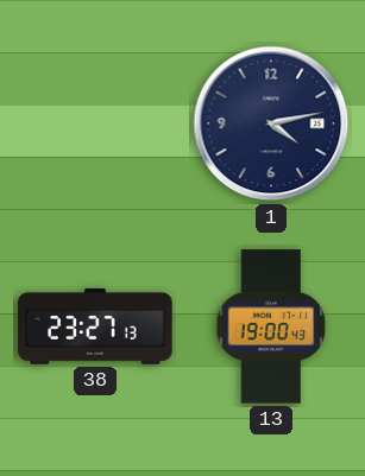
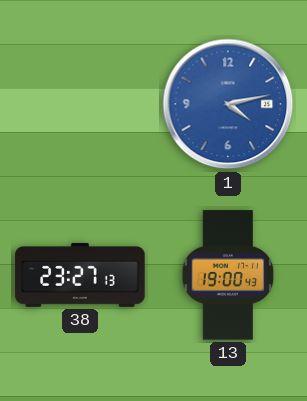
1 dial: navy -> blue
